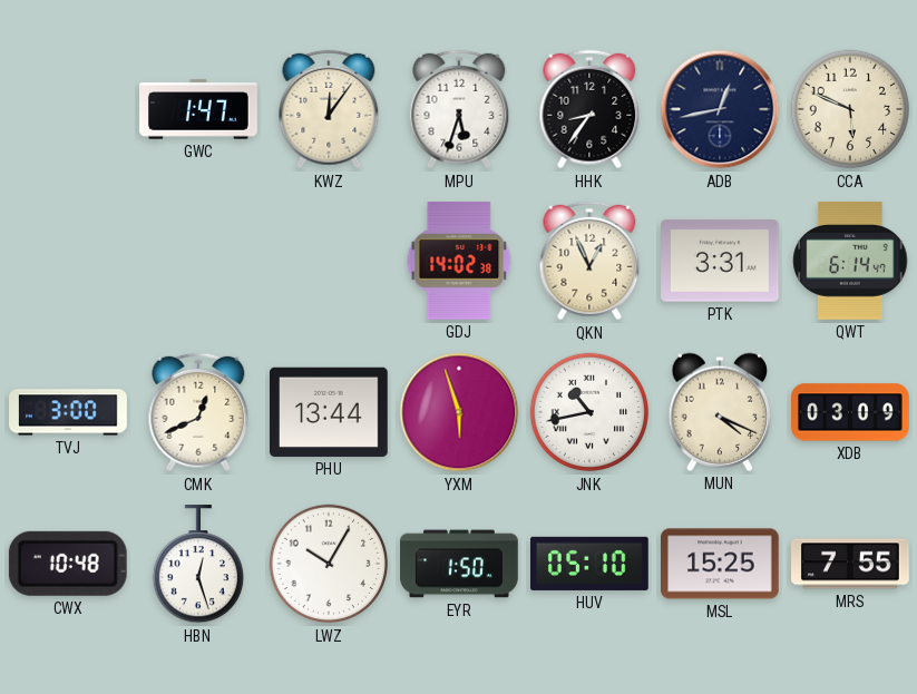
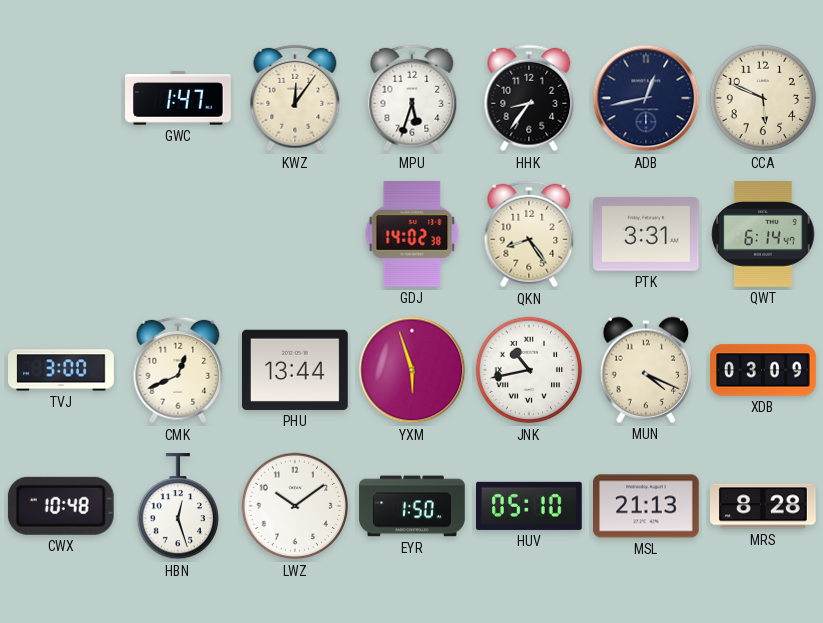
QKN: 12:56 -> 8:24
LWZ: 10:05 -> 10:09
MSL: 15:25 -> 21:13
MRS: 7:55 -> 8:28
